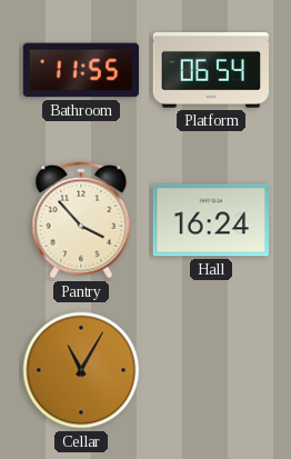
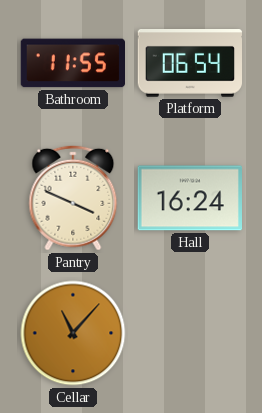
Pantry: 3:53 -> 3:49
Cellar: 11:05 -> 11:07
